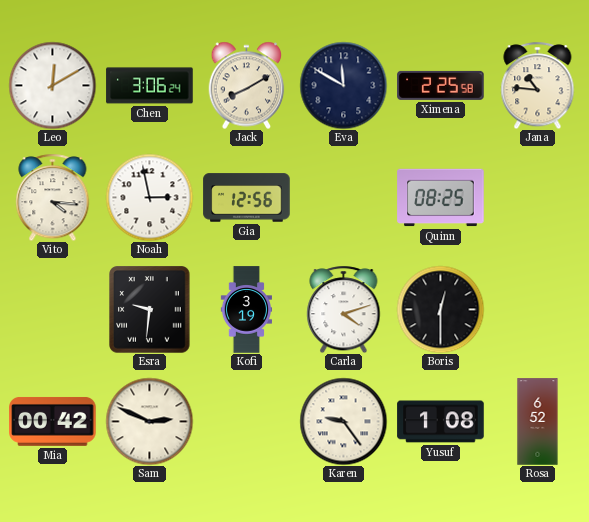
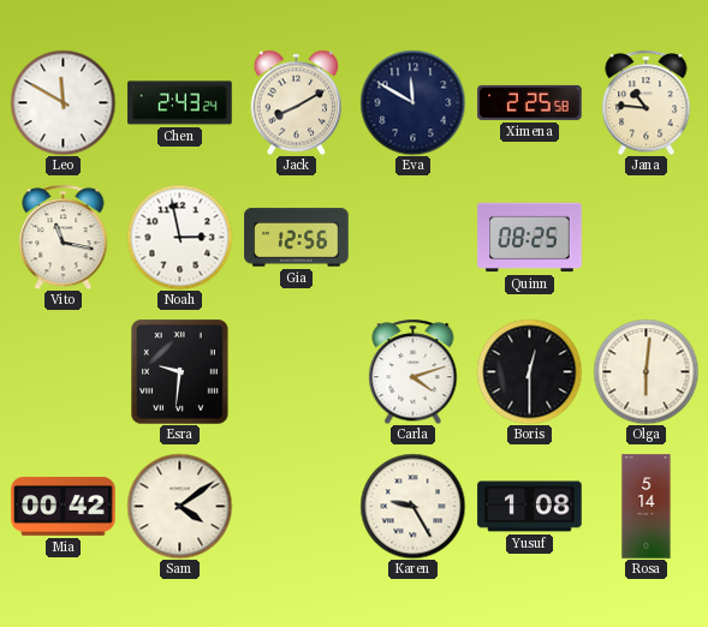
Leo: 12:10 -> 11:50
Chen: 3:06 -> 2:43
Vito: 4:16 -> 11:17
Kofi: 3:19 -> none
Olga: none -> 6:01
Sam: 2:49 -> 4:09
Karen: 9:24 -> 9:25
Rosa: 6:52 -> 5:14
